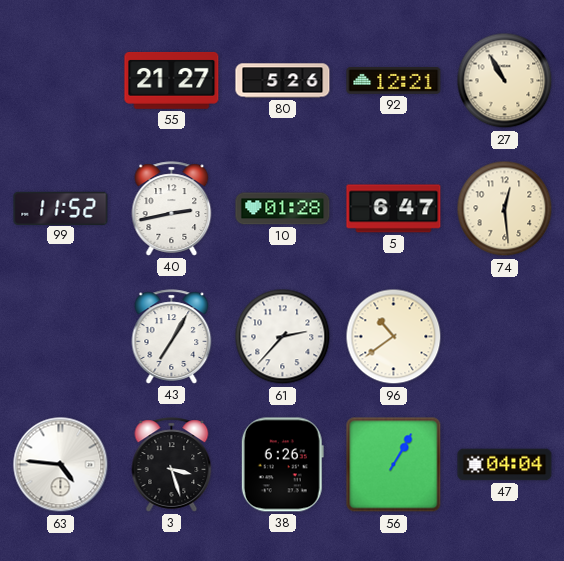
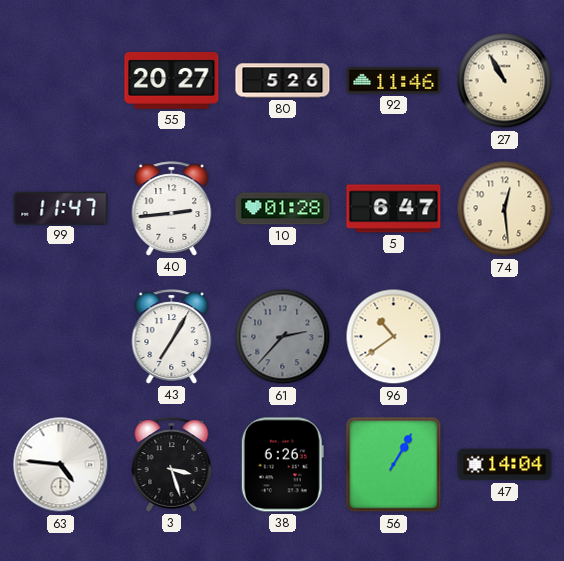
55: 21:27 -> 20:27
92: 12:21 -> 11:46
99: 11:52 -> 11:47
40: 2:43 -> 2:44
61 dial: white -> grey
47: 04:04 -> 14:04
